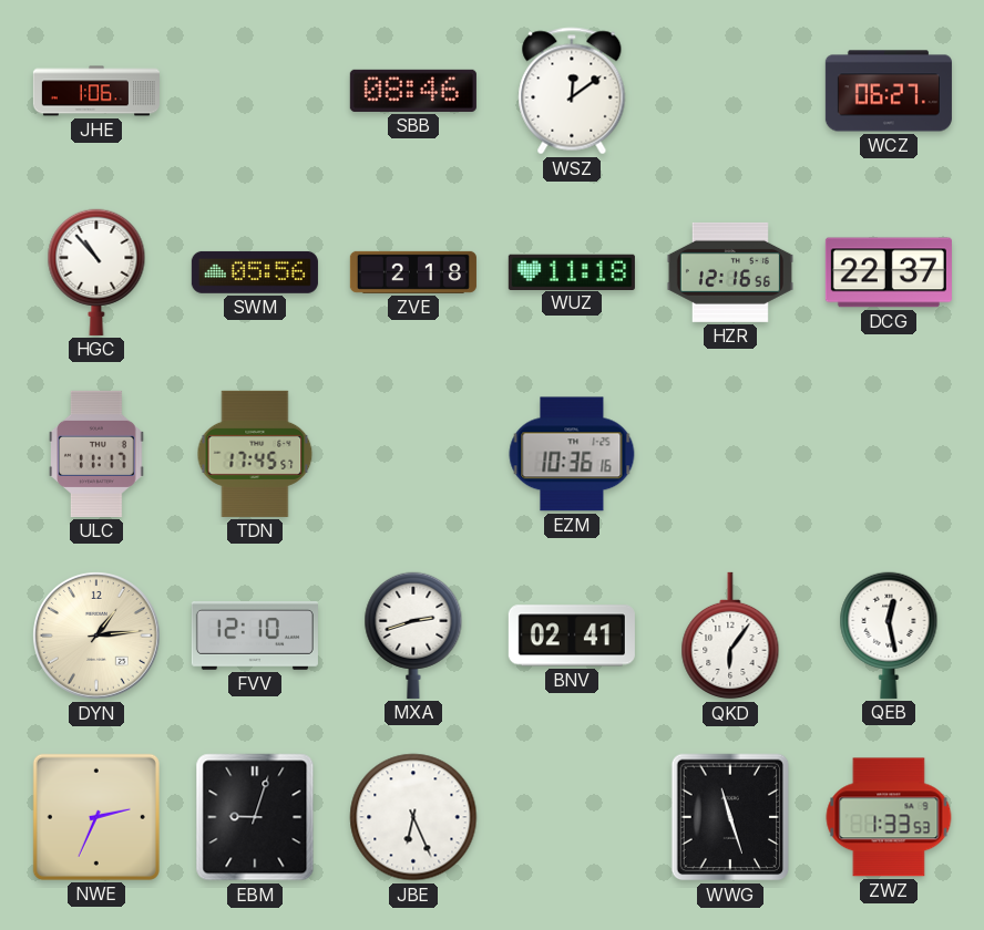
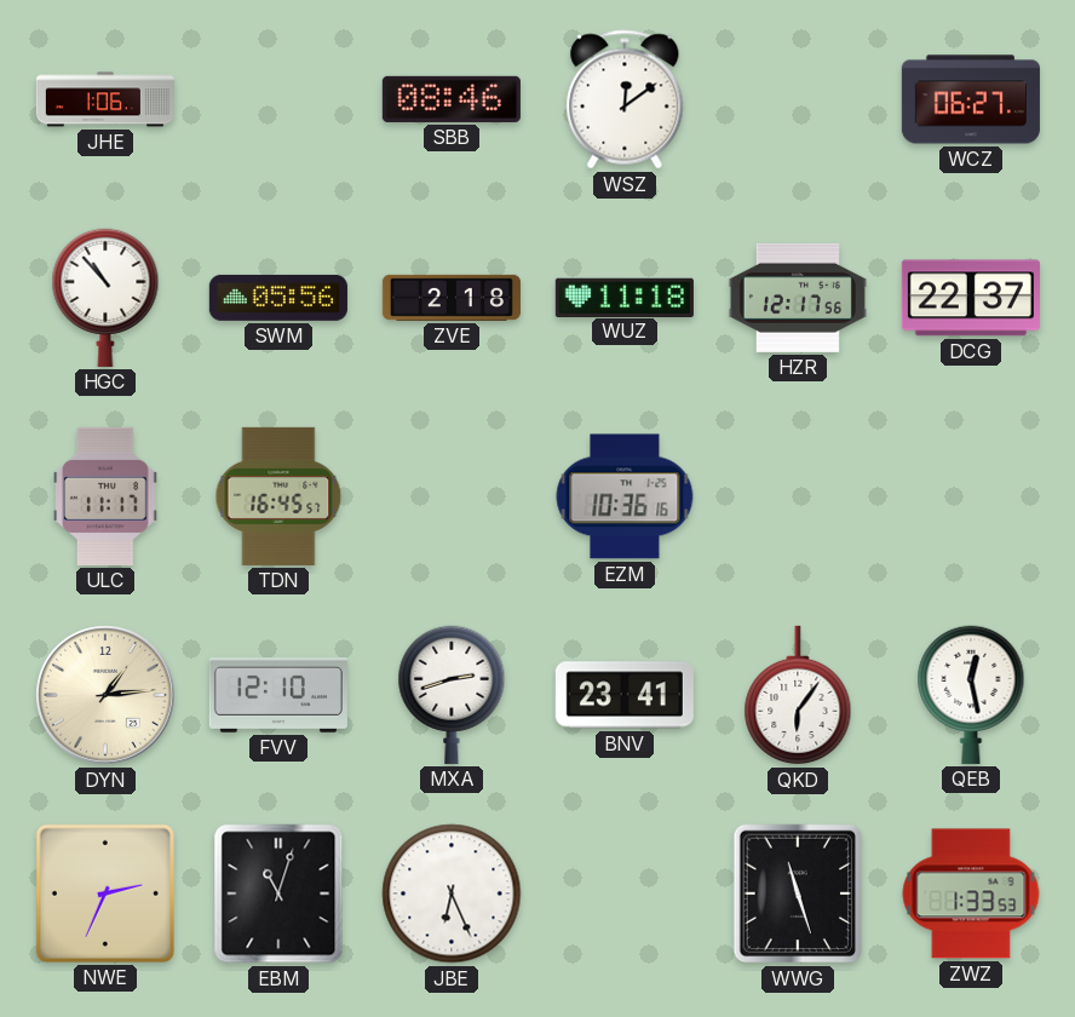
HZR: 12:16 -> 12:17
TDN: 17:45 -> 16:45
BNV: 02:41 -> 23:41
EBM: 9:03 -> 11:03
